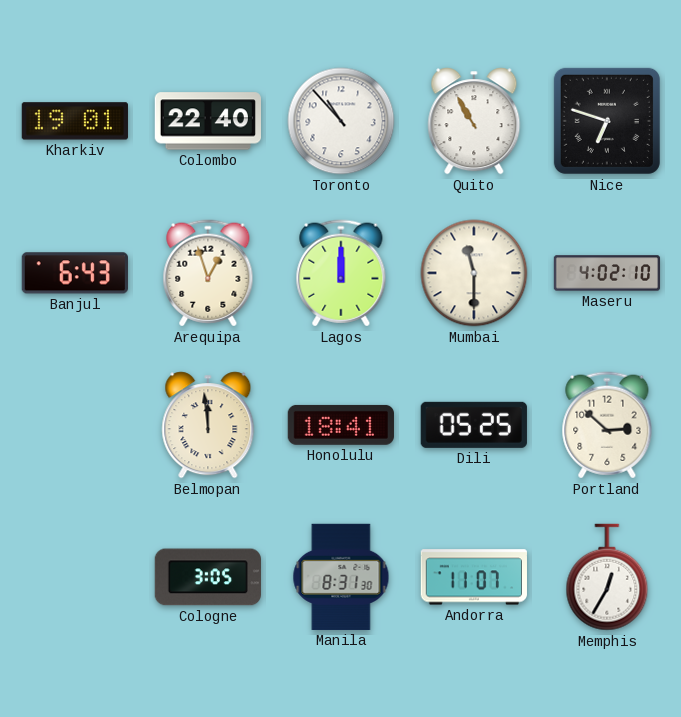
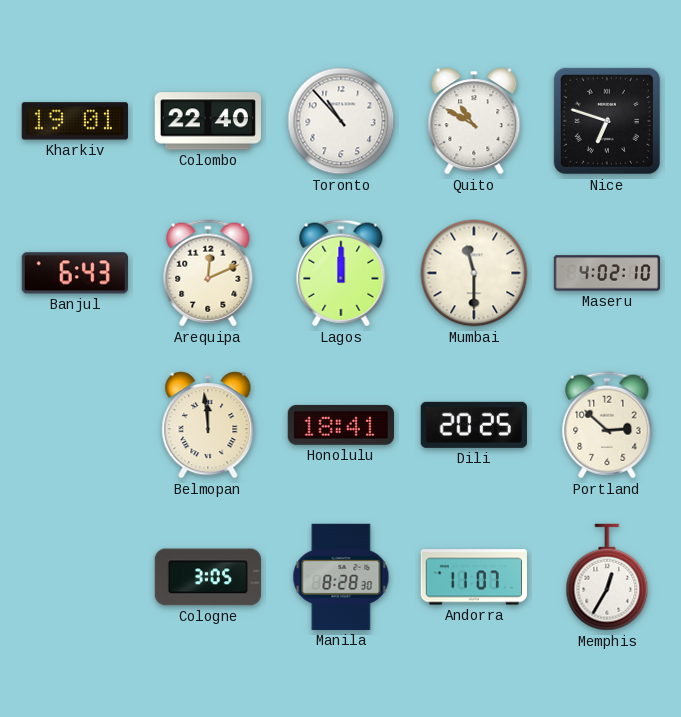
Quito: 10:55 -> 10:50
Arequipa: 12:57 -> 12:11
Dili: 05:25 -> 20:25
Manila: 8:31 -> 8:28
